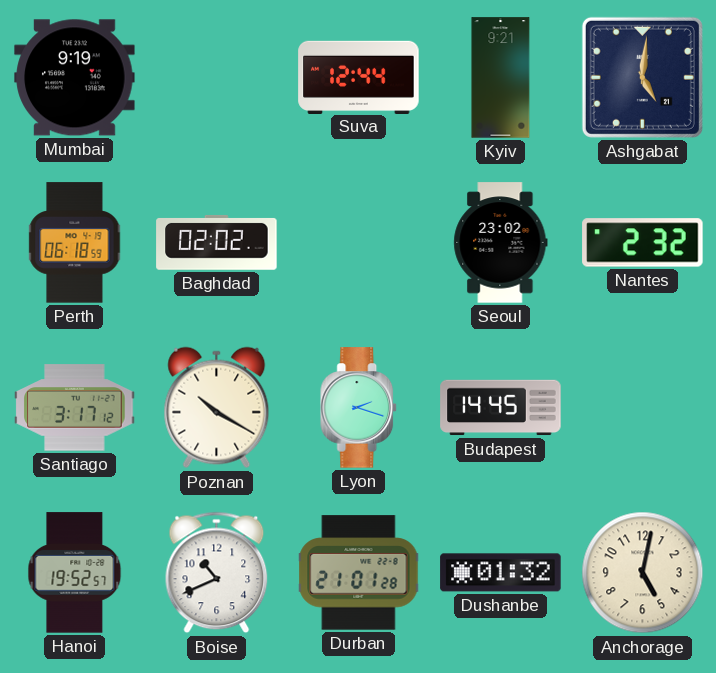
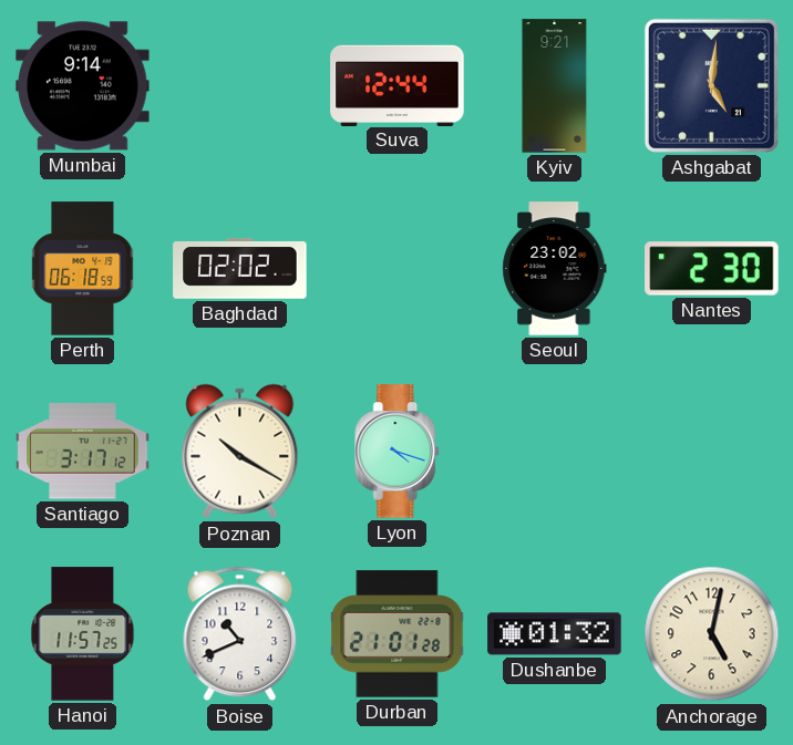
Mumbai: 9:19 -> 9:14
Nantes: 2:32 -> 2:30
Lyon: 2:18 -> 4:18
Budapest: 14:45 -> none
Hanoi: 19:52 -> 11:57
